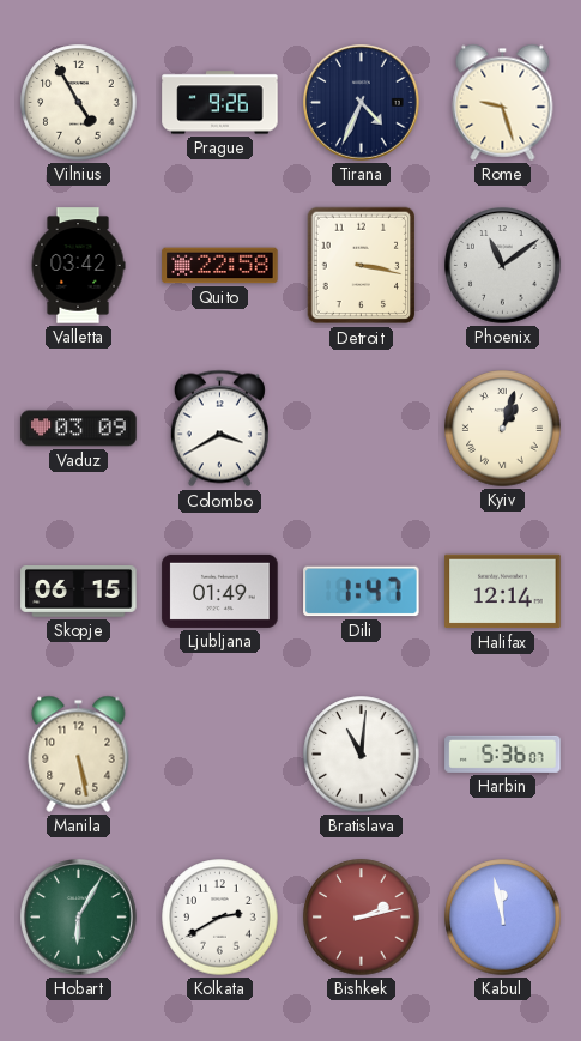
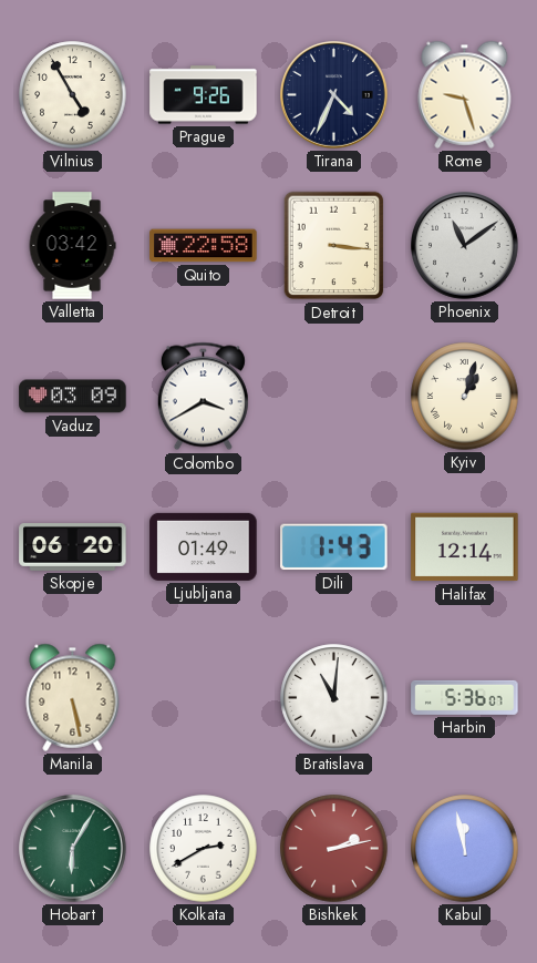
Detroit: 3:17 -> 3:16
Skopje: 06:15 -> 06:20
Dili: 1:47 -> 1:43
